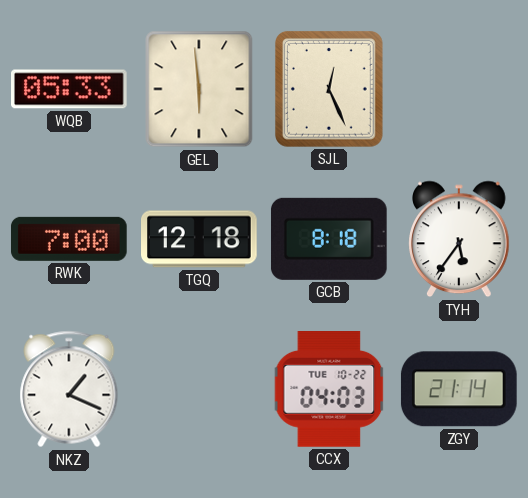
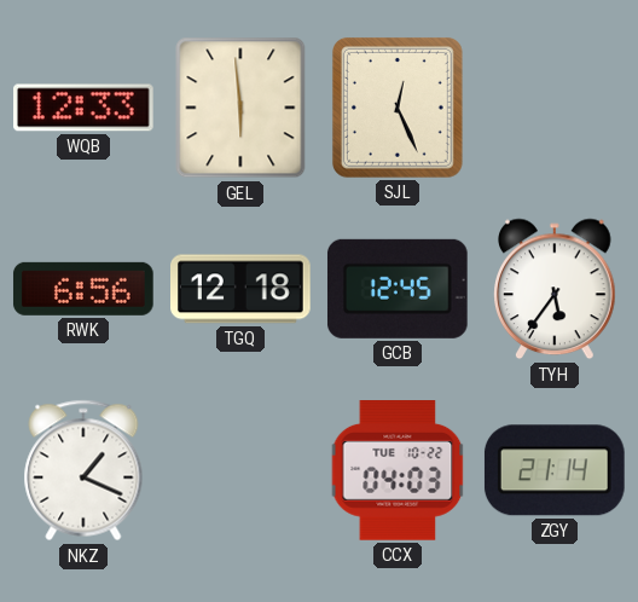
WQB: 05:33 -> 12:33
RWK: 7:00 -> 6:56
GCB: 8:18 -> 12:45
